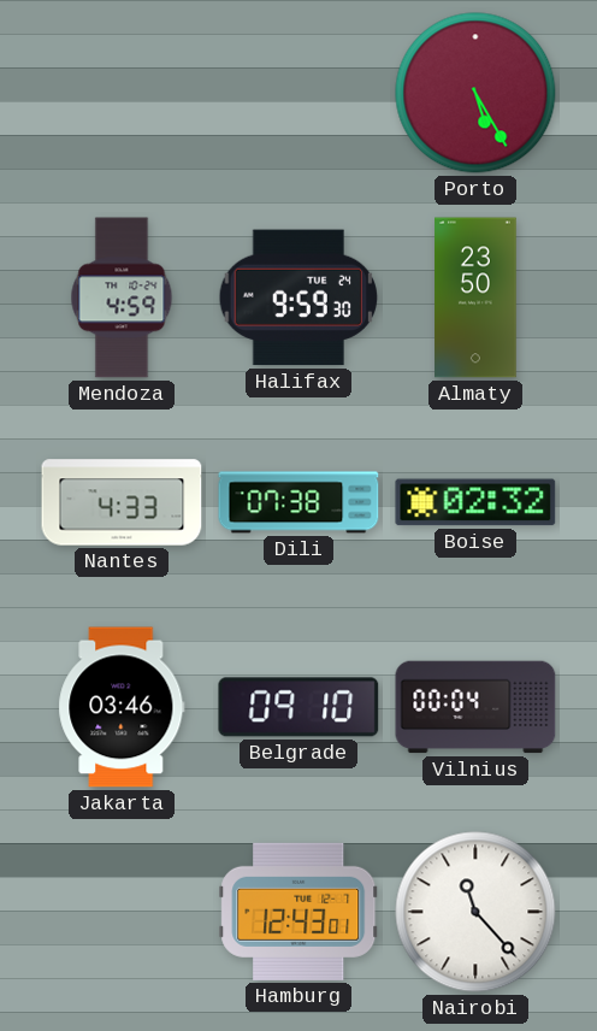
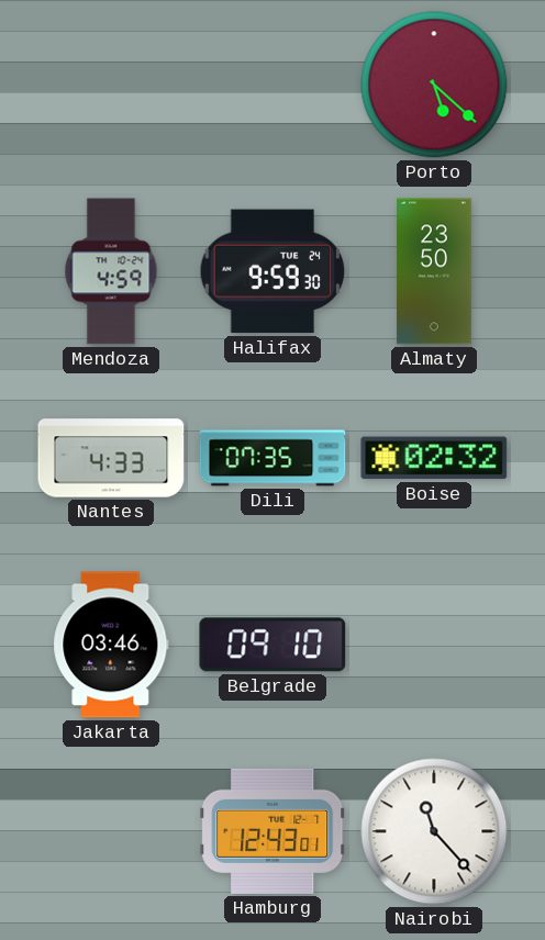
Porto: 5:25 -> 5:22
Dili: 07:38 -> 07:35
Vilnius: 00:04 -> none
